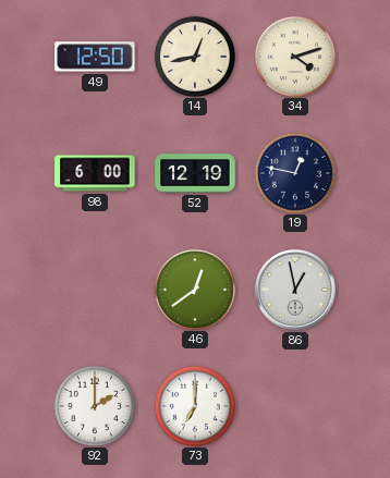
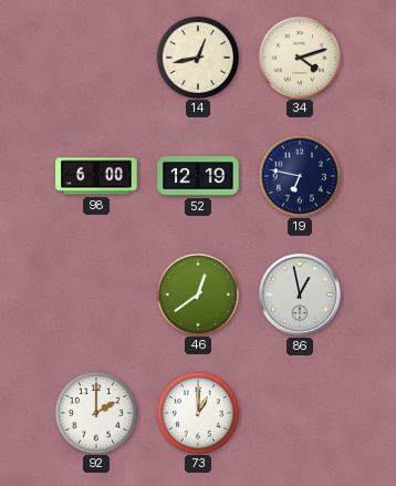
49: 12:50 -> none
19: 12:47 -> 6:47
73: 7:00 -> 1:00
